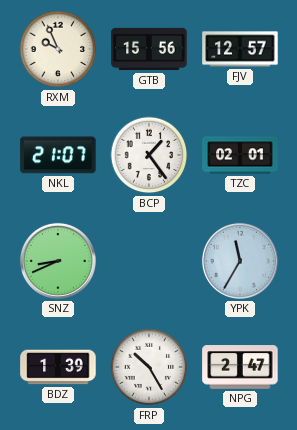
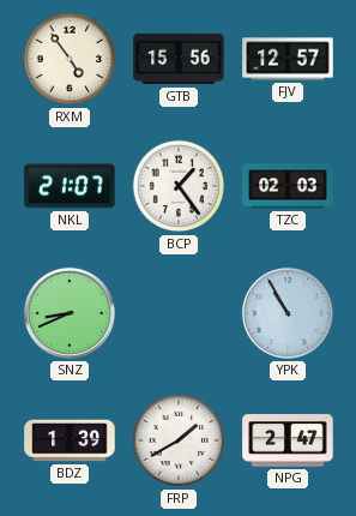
RXM: 9:56 -> 4:54
TZC: 02:01 -> 02:03
YPK: 11:35 -> 10:55
FRP: 10:25 -> 1:40
